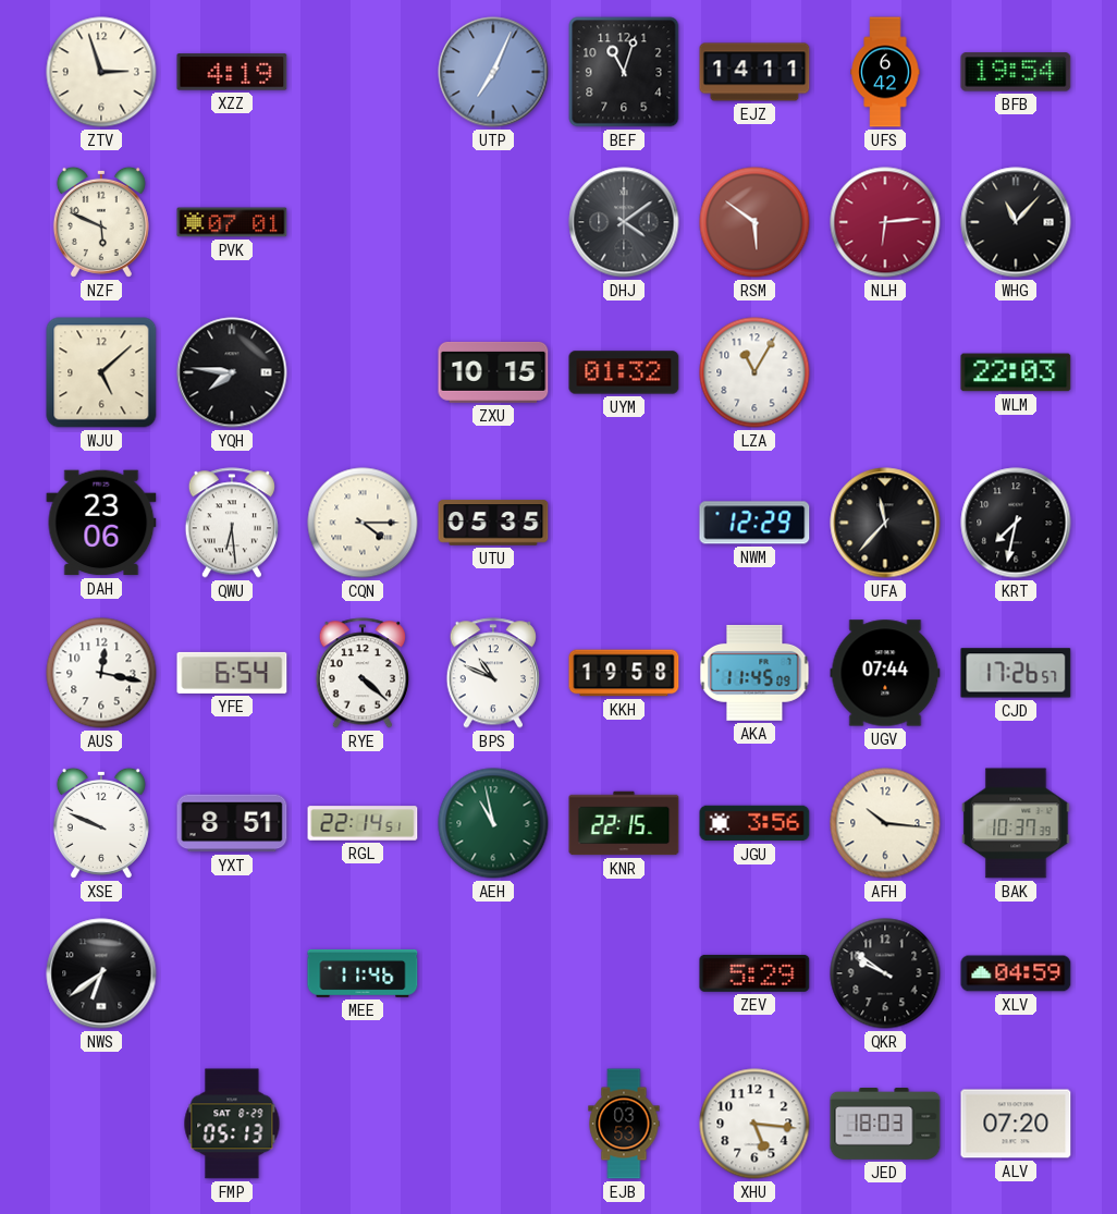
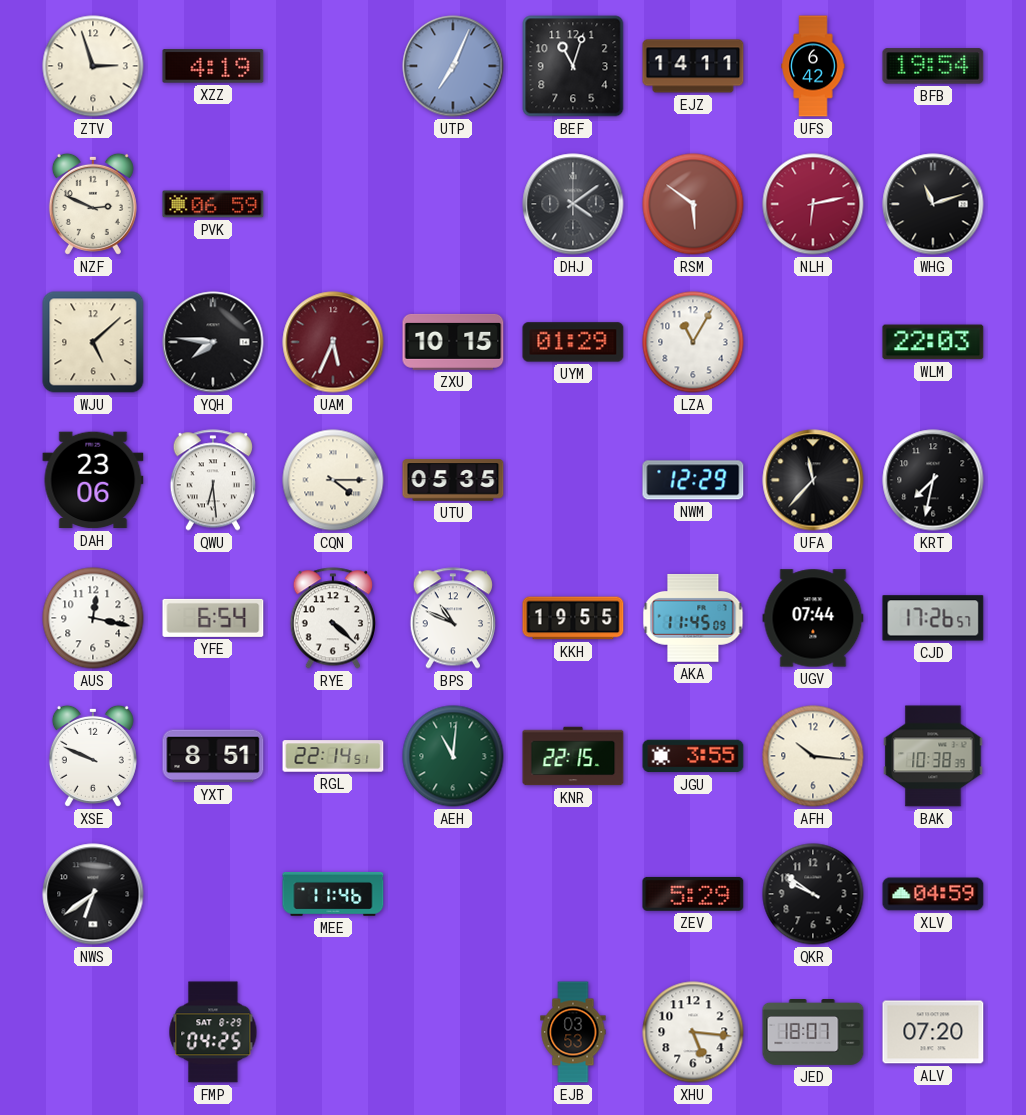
NZF: 5:49 -> 2:49
PVK: 07:01 -> 06:59
NLH: 6:14 -> 6:13
WHG: 11:07 -> 11:12
UAM: none -> 5:34
UYM: 01:32 -> 01:29
KKH: 19:58 -> 19:55
AEH: 10:58 -> 11:01
JGU: 3:56 -> 3:55
BAK: 10:37 -> 10:38
FMP: 05:13 -> 04:25
JED: 18:03 -> 18:07
